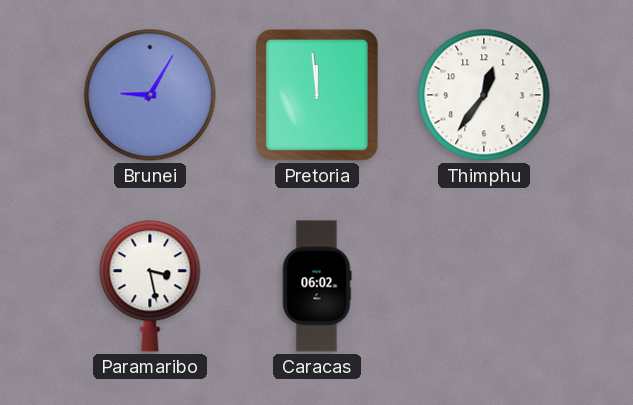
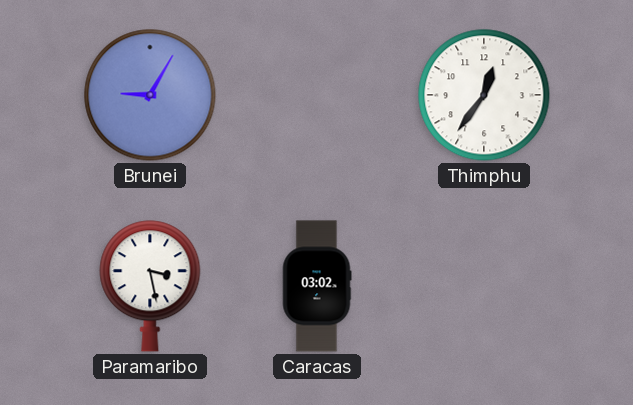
Pretoria: 11:59 -> none
Caracas: 06:02 -> 03:02
